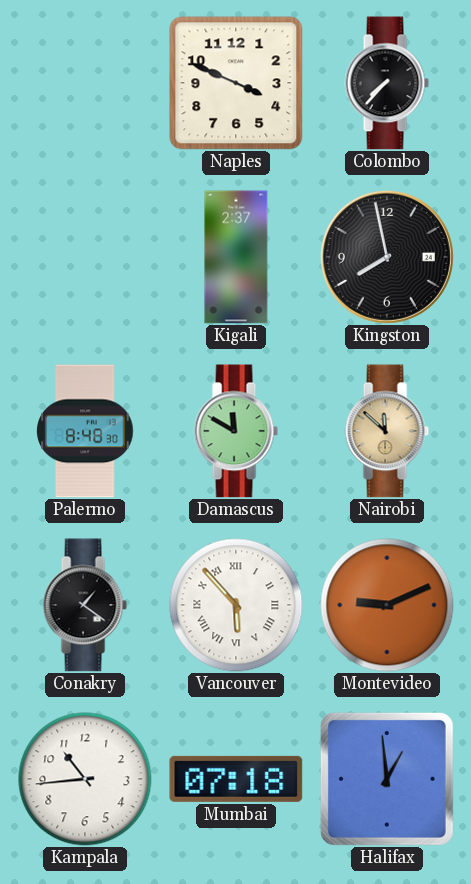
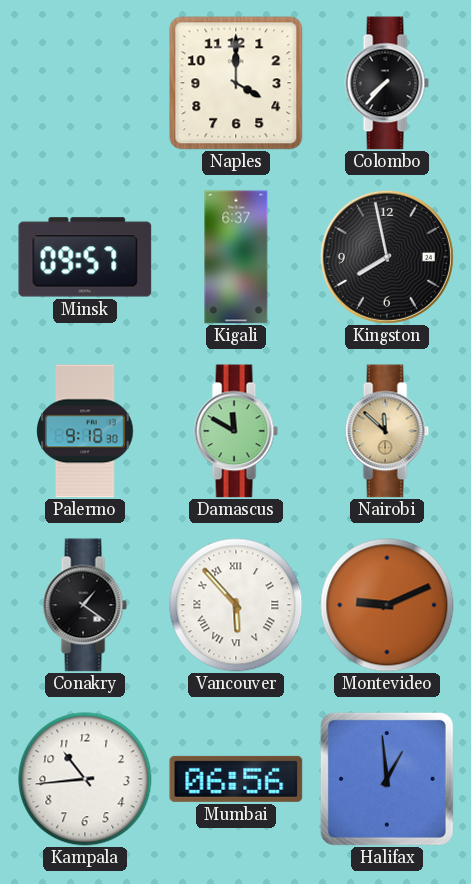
Naples: 3:49 -> 4:00
Minsk: none -> 09:57
Kigali: 2:37 -> 6:37
Palermo: 8:48 -> 9:18
Mumbai: 07:18 -> 06:56
